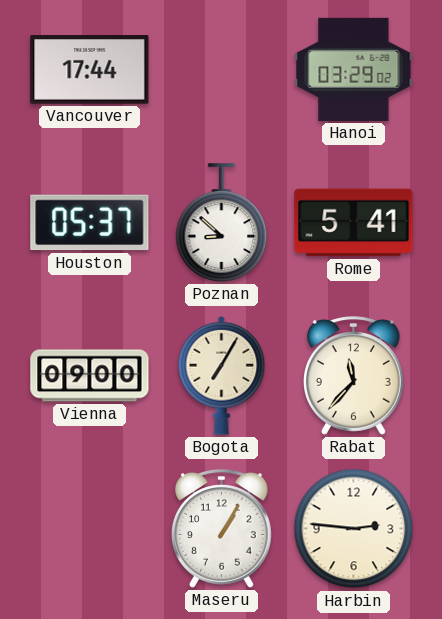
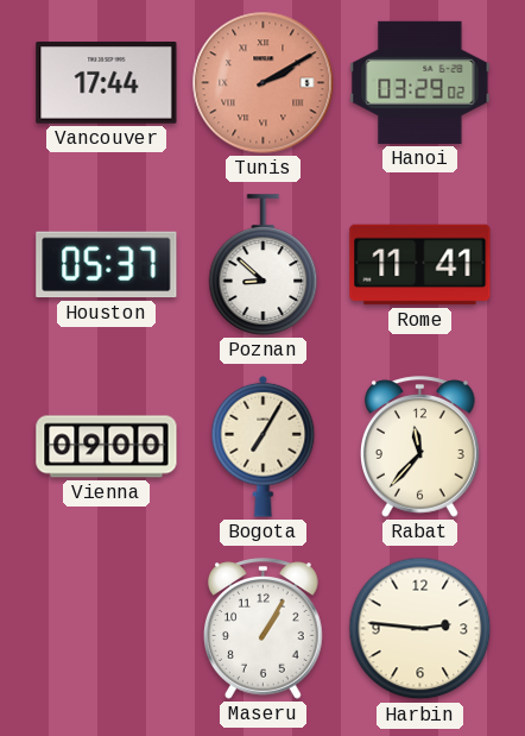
Tunis: none -> 2:10
Rome: 5:41 -> 11:41
